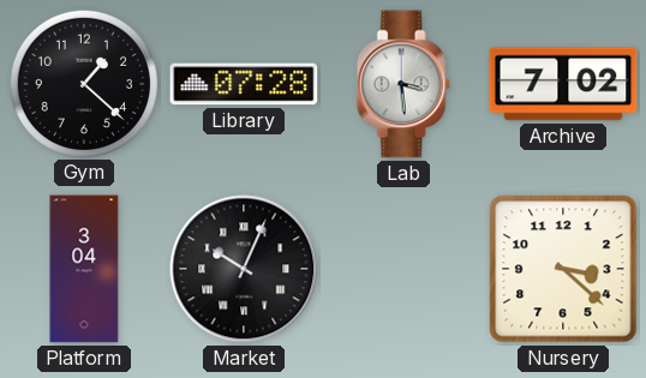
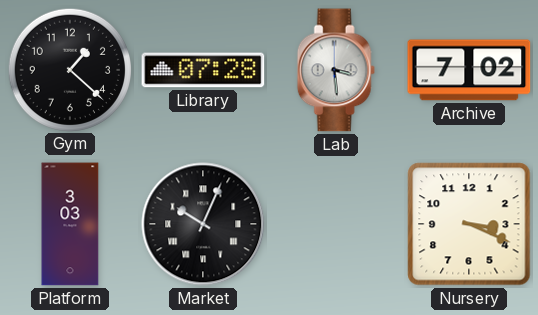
Platform: 3:04 -> 3:03
Nursery: 3:22 -> 3:19
